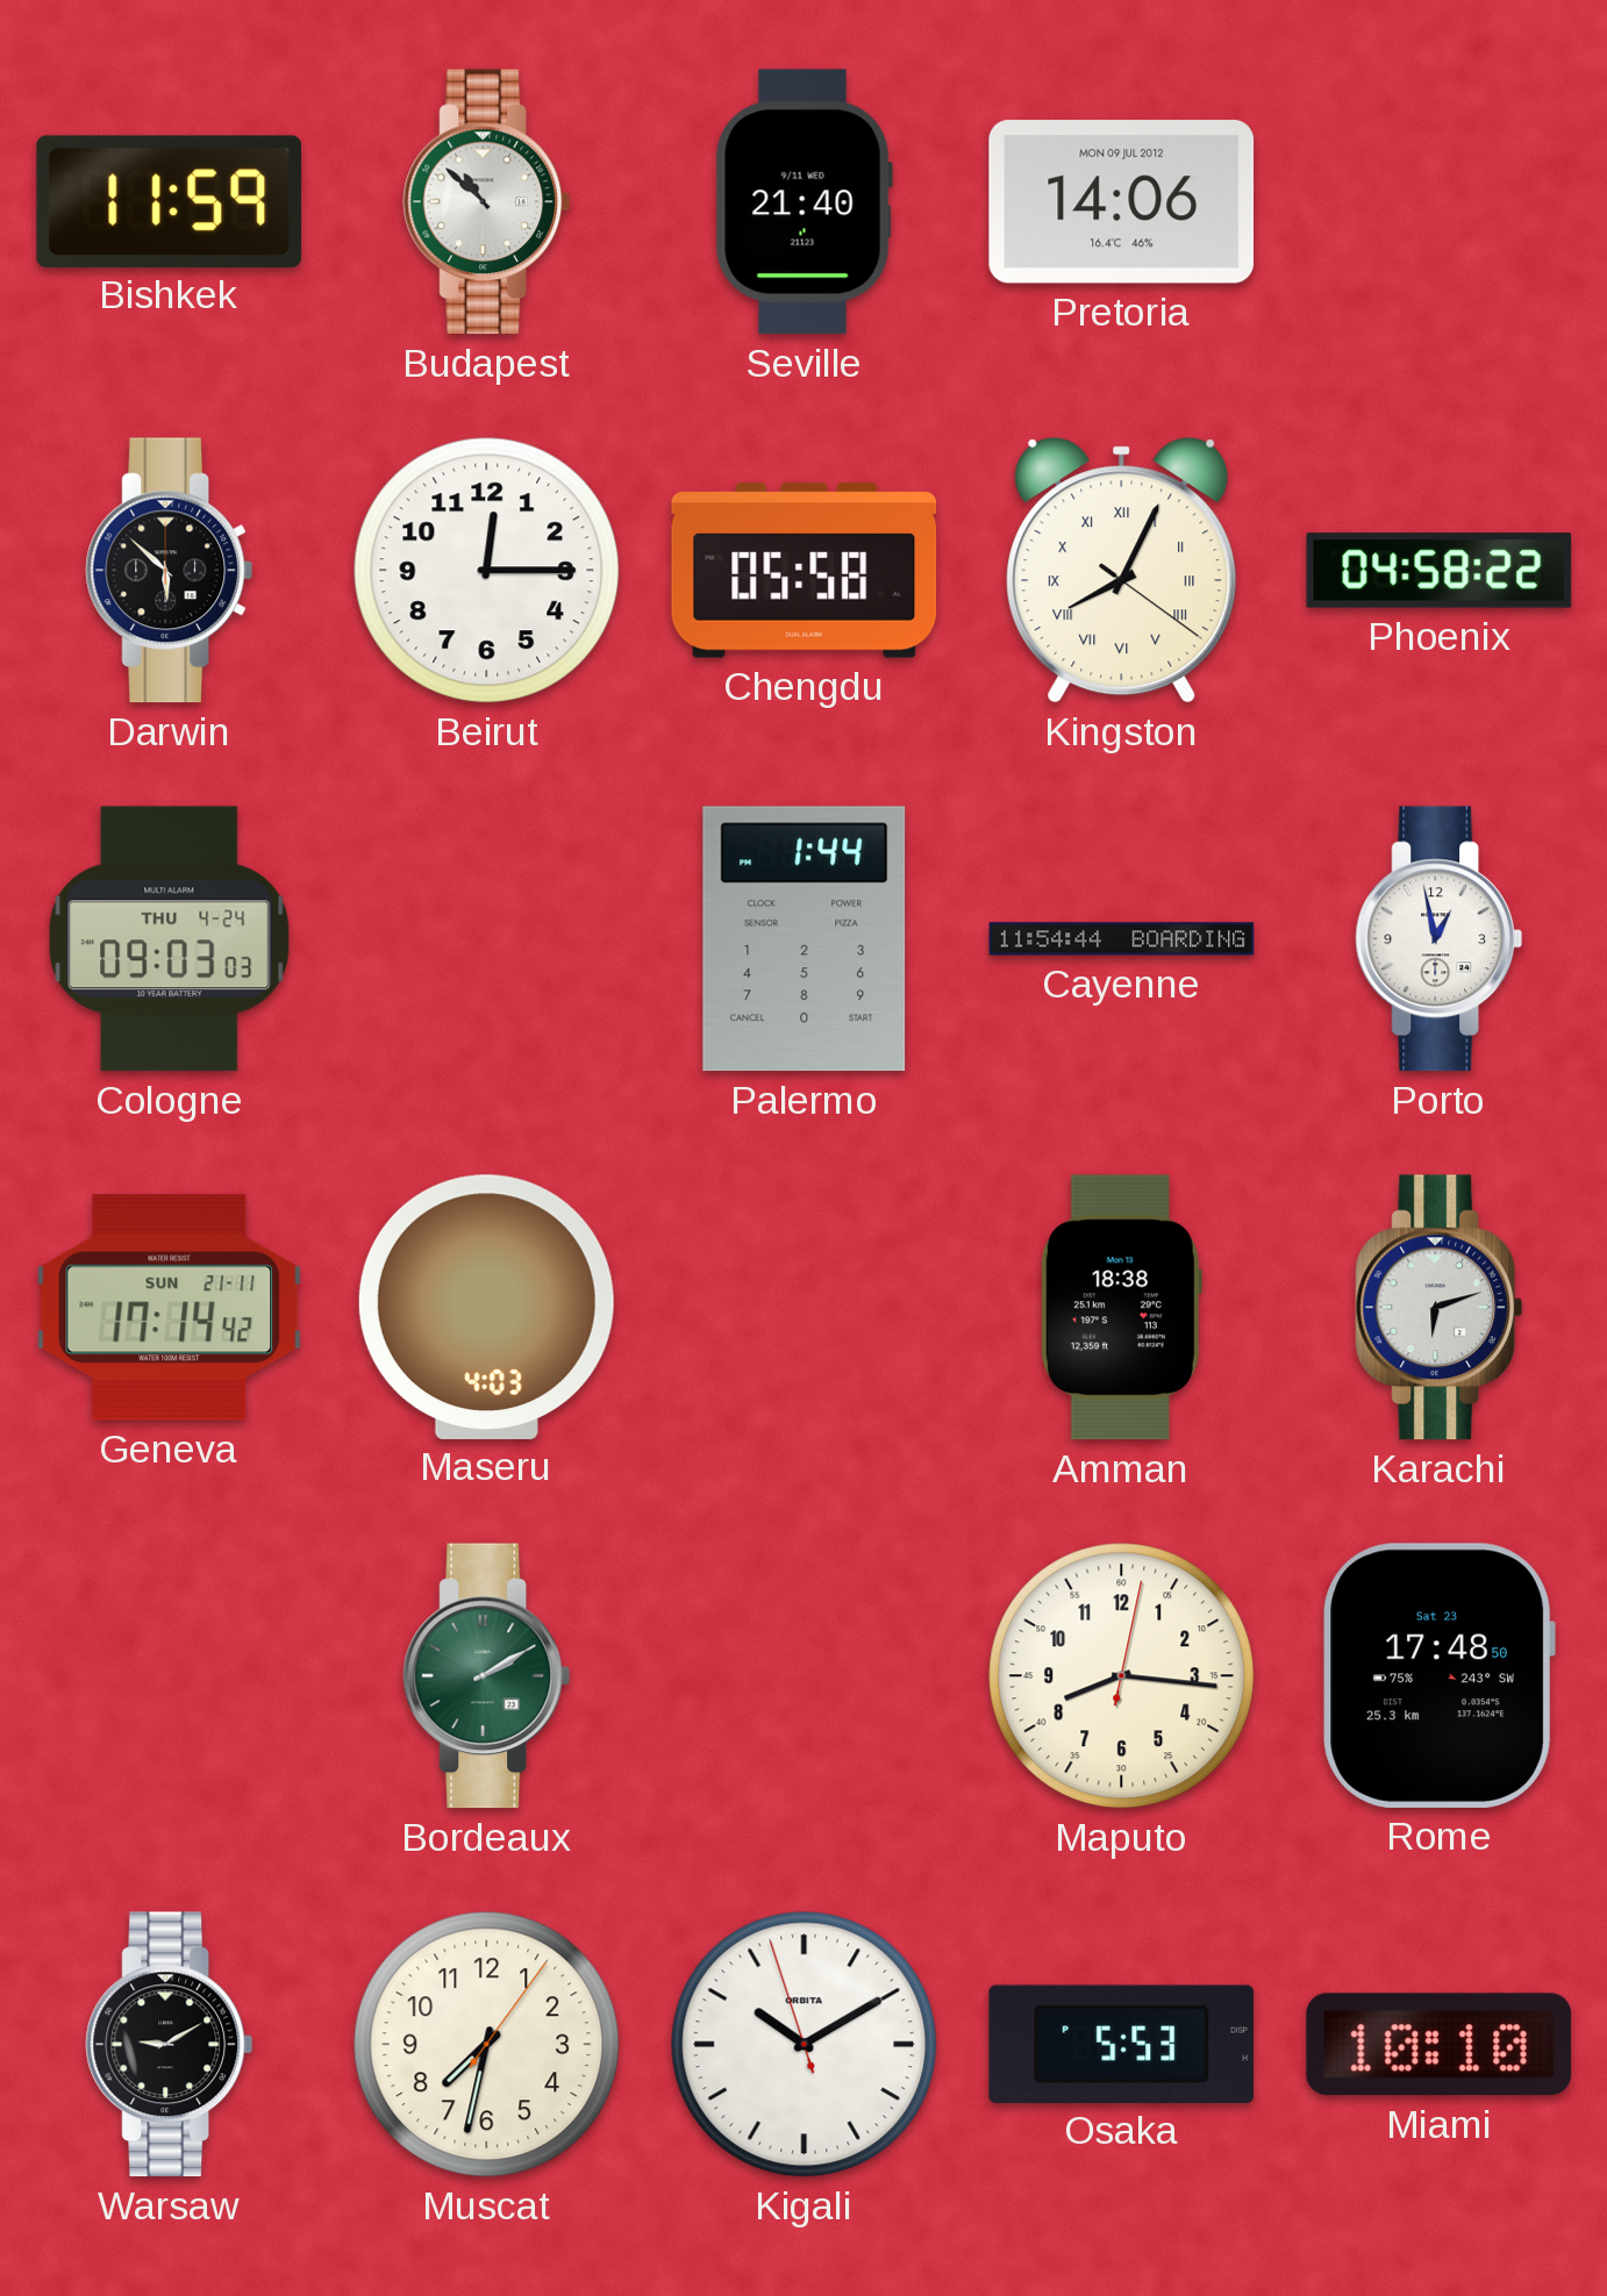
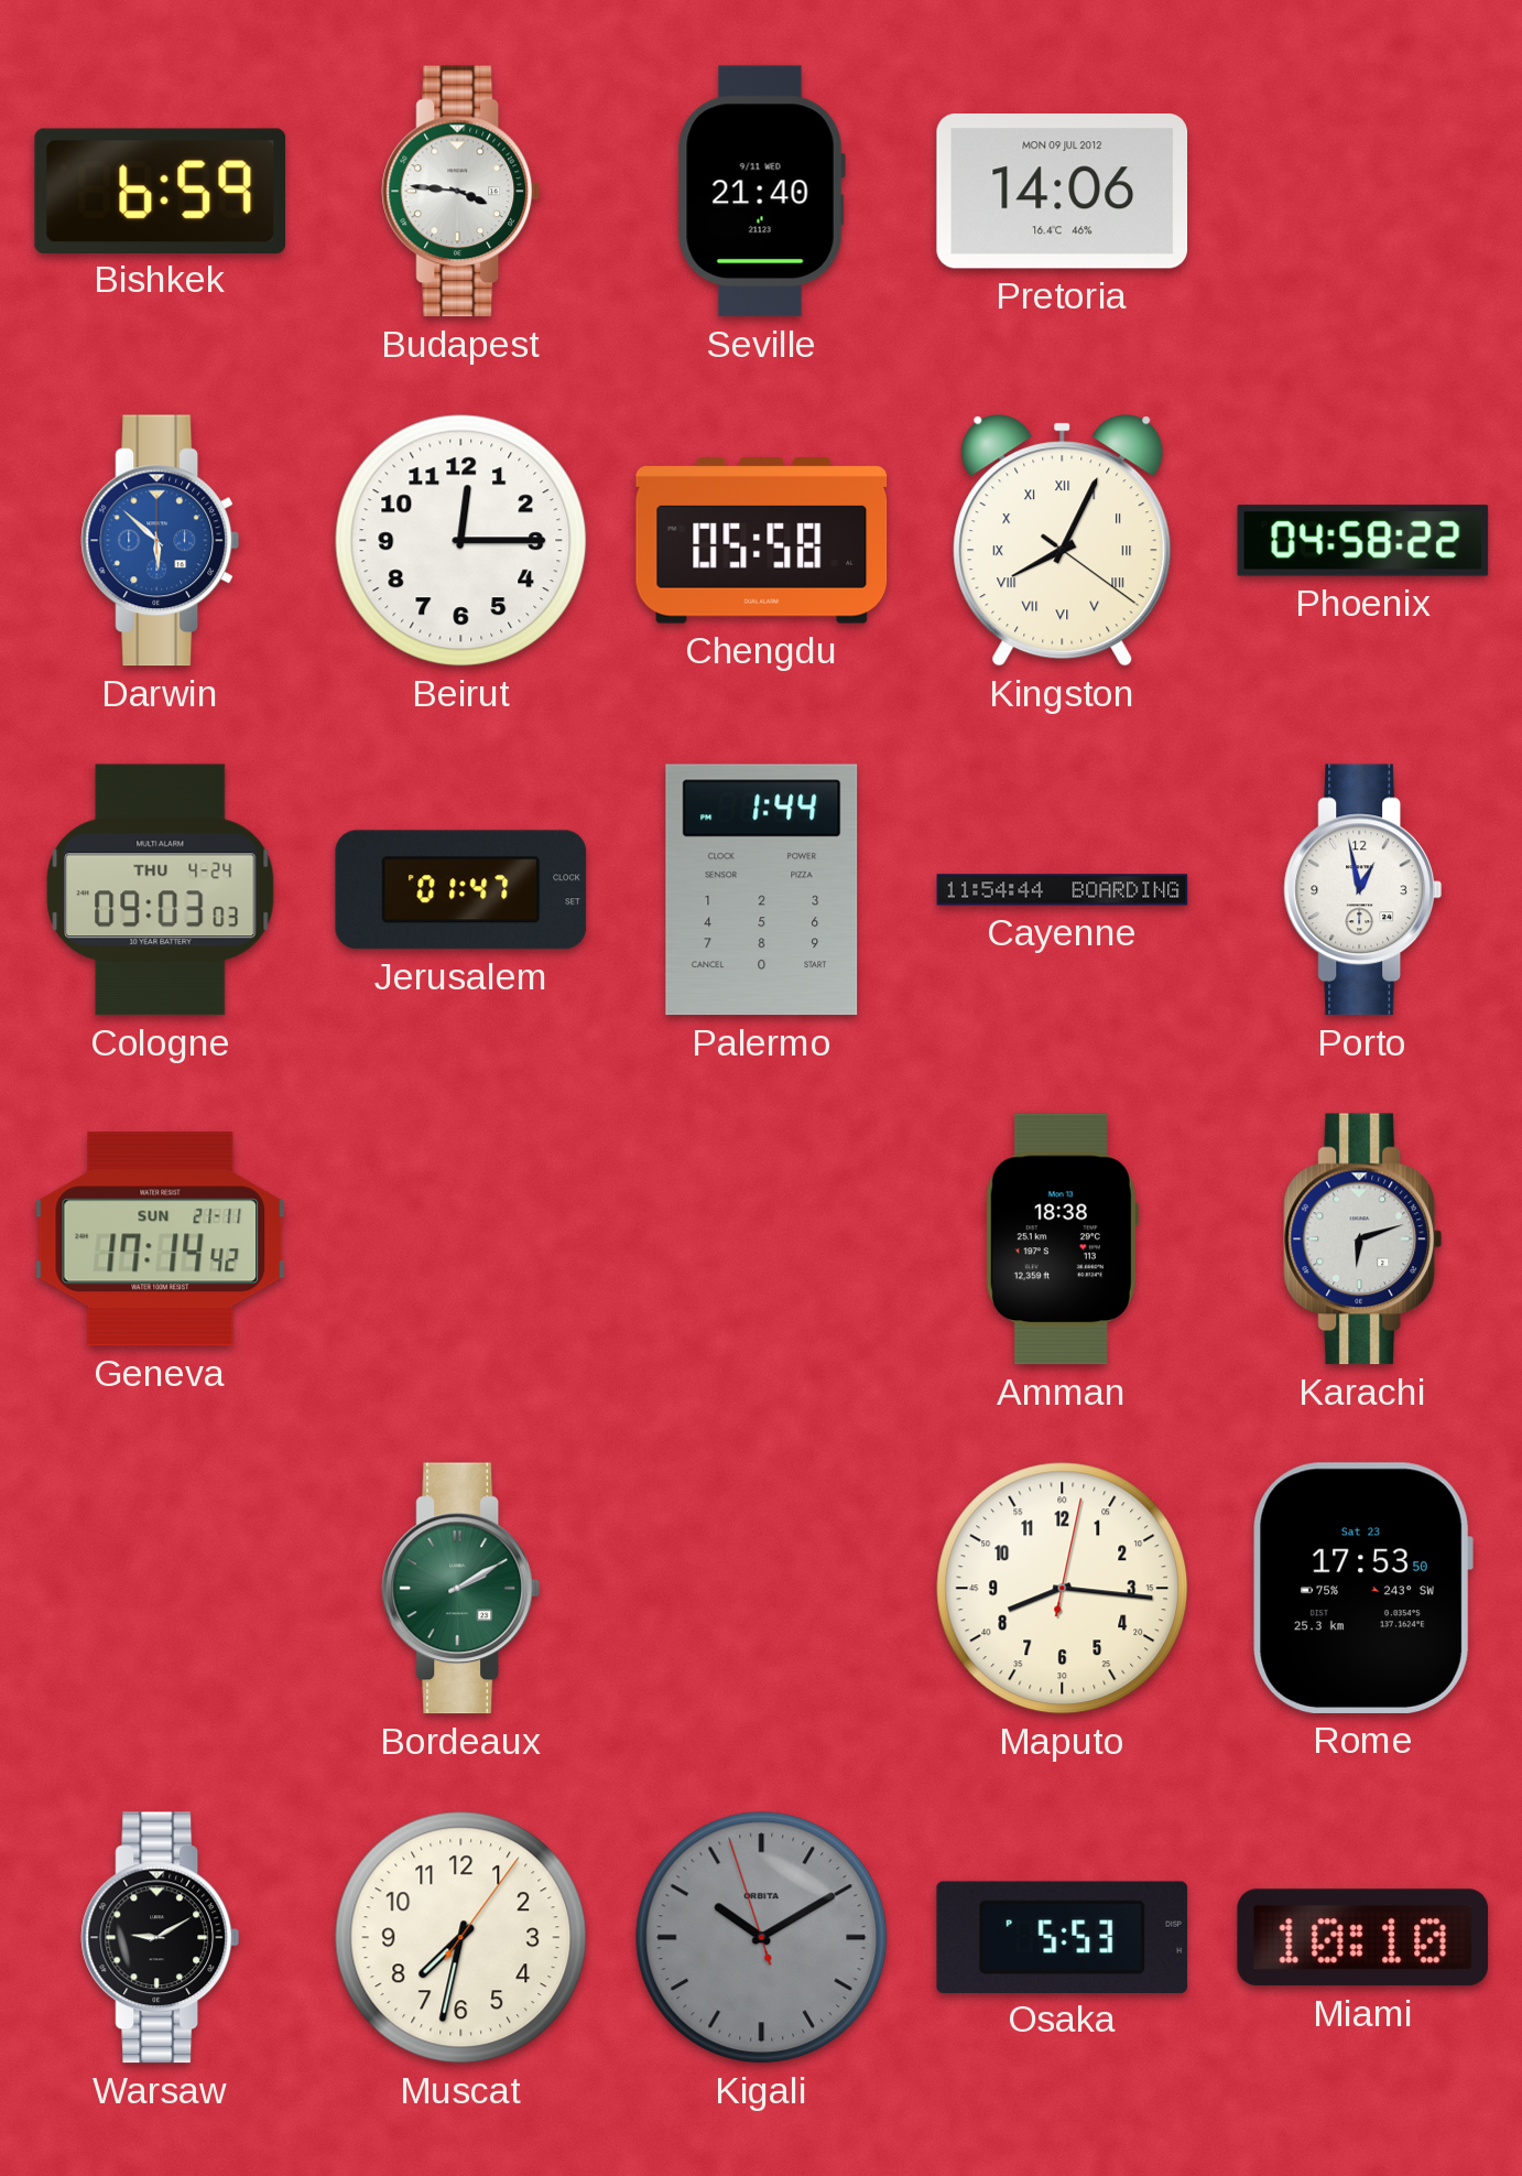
Bishkek: 11:59 -> 6:59
Budapest: 10:52 -> 3:46
Darwin dial: black -> blue
Jerusalem: none -> 01:47
Maseru: 4:03 -> none
Rome: 17:48 -> 17:53
Kigali dial: white -> grey
